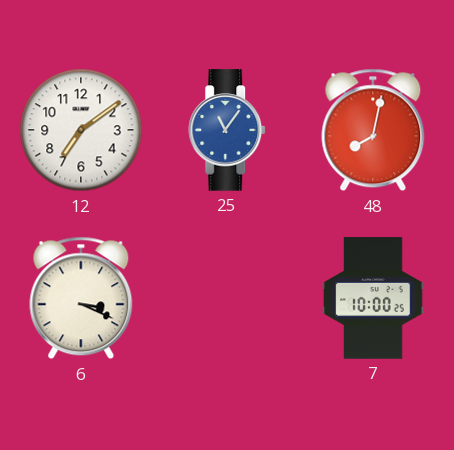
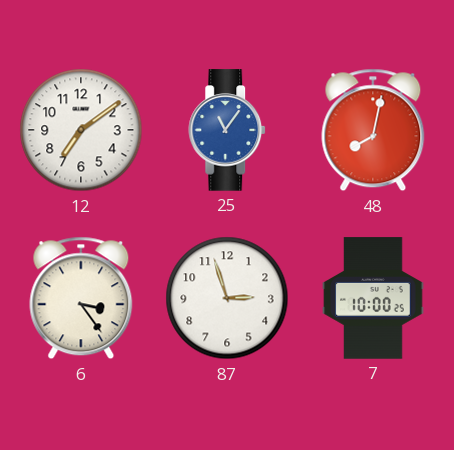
6: 3:19 -> 3:24
87: none -> 2:57
